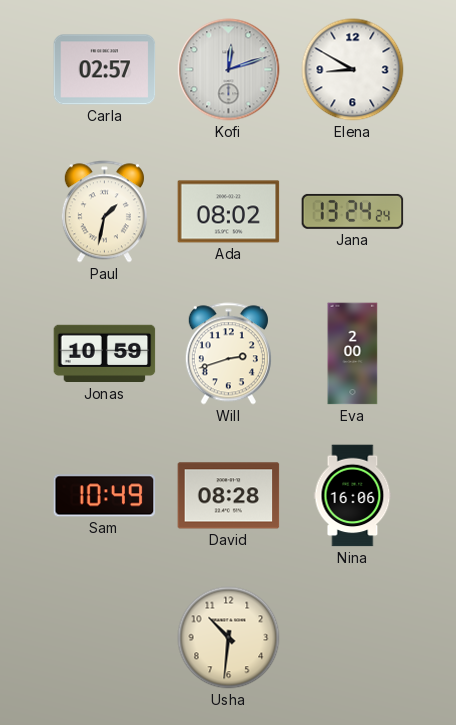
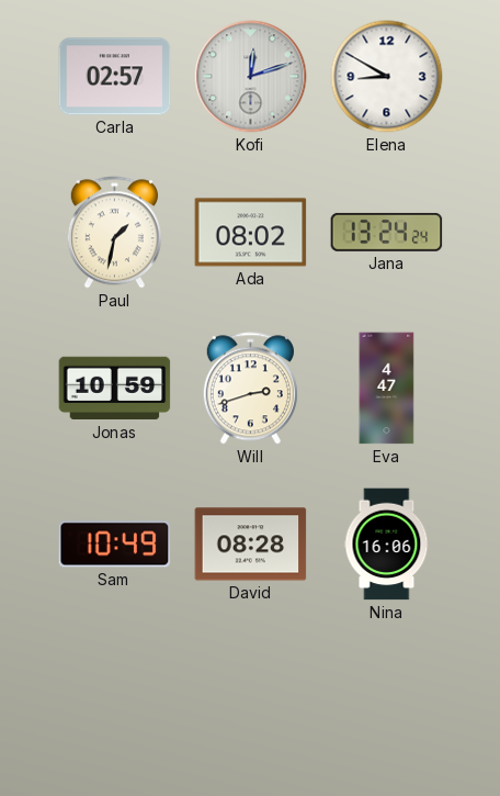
Eva: 2:00 -> 4:47
Usha: 10:31 -> none
